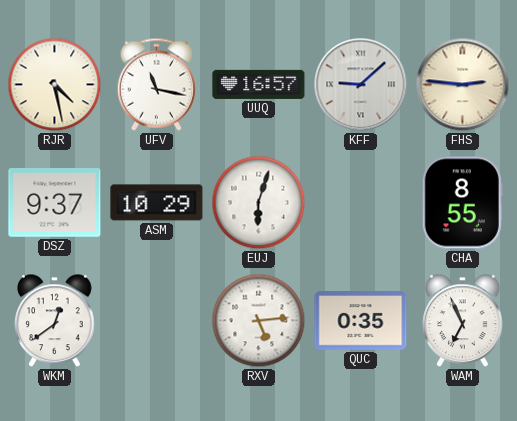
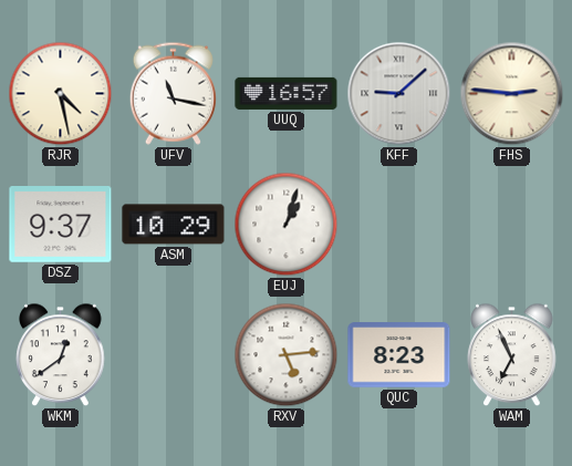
EUJ: 6:03 -> 1:03
CHA: 8:55 -> none
QUC: 0:35 -> 8:23
